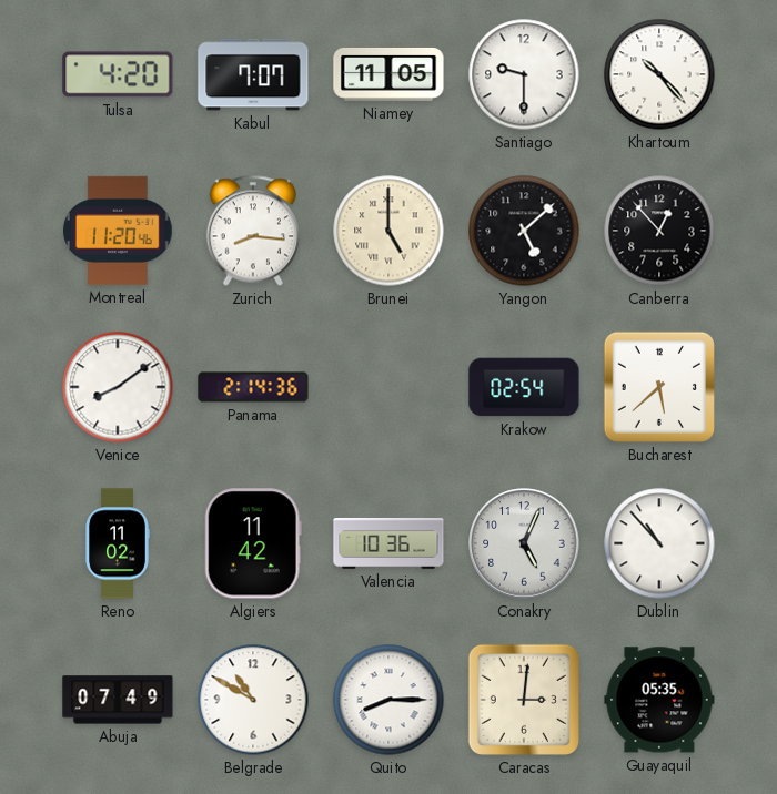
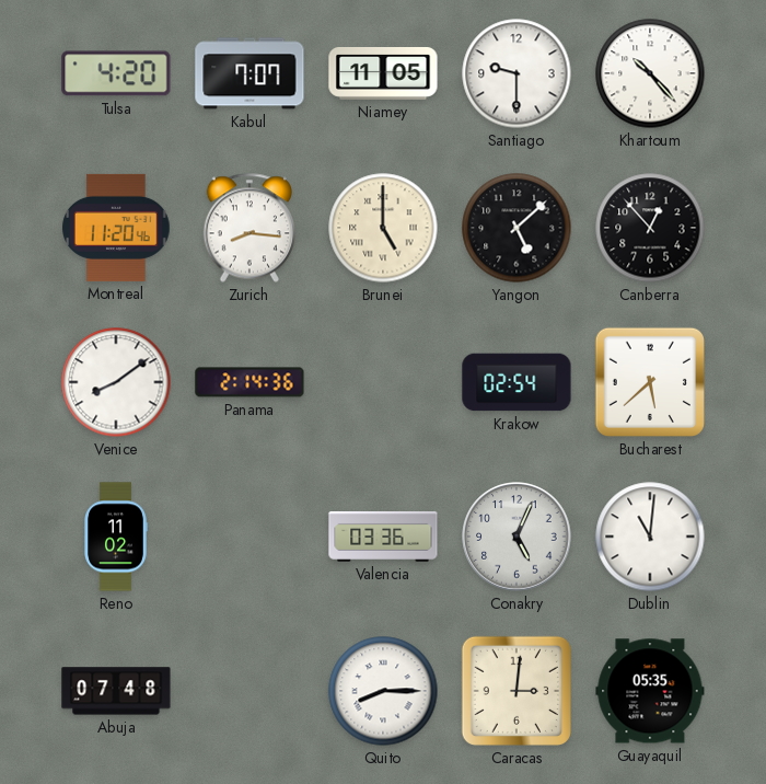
Algiers: 11:42 -> none
Valencia: 10:36 -> 03:36
Dublin: 10:53 -> 11:01
Abuja: 07:49 -> 07:48
Belgrade: 10:50 -> none
